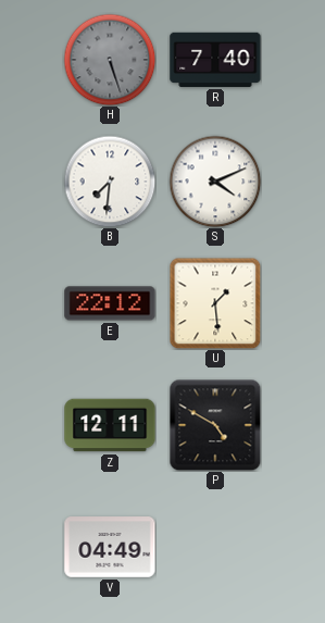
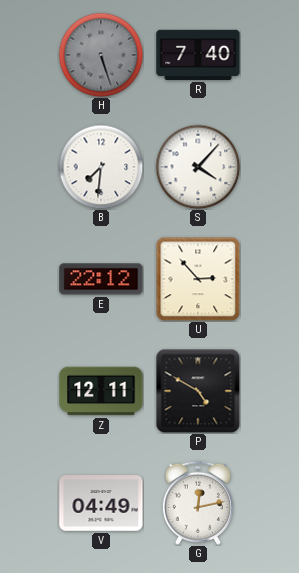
S: 4:11 -> 4:07
U: 1:29 -> 2:53
G: none -> 12:13
